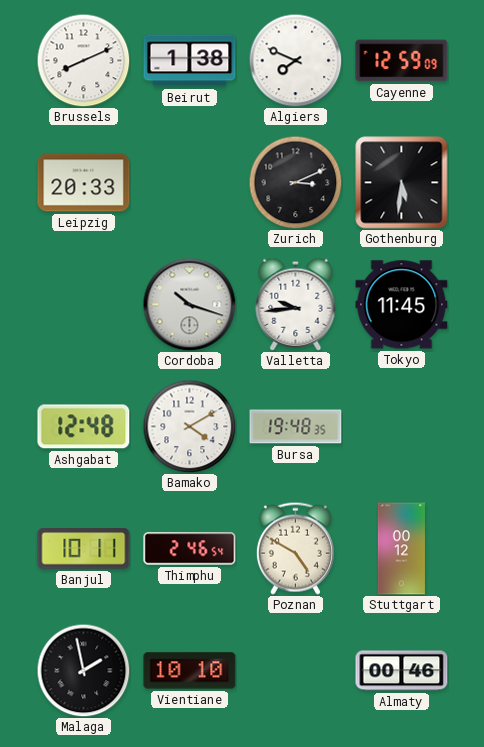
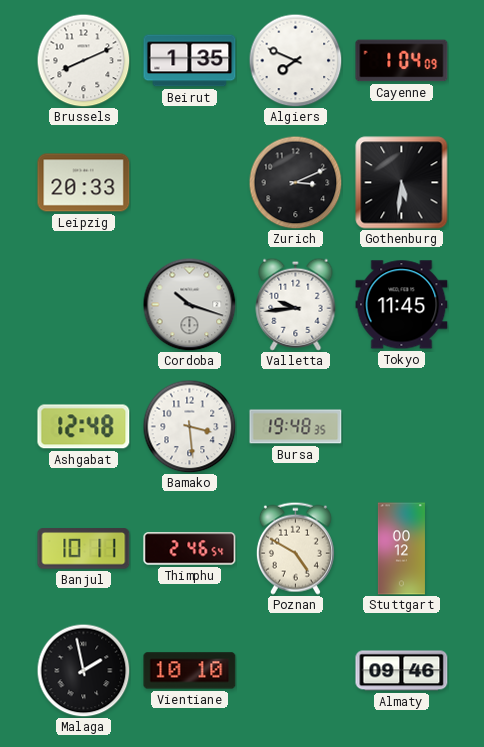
Beirut: 1:38 -> 1:35
Cayenne: 12:59 -> 1:04
Bamako: 4:10 -> 3:29
Almaty: 00:46 -> 09:46
